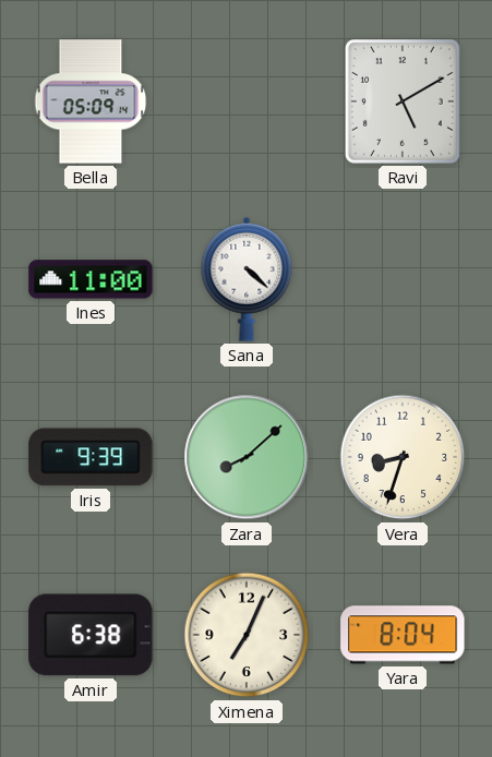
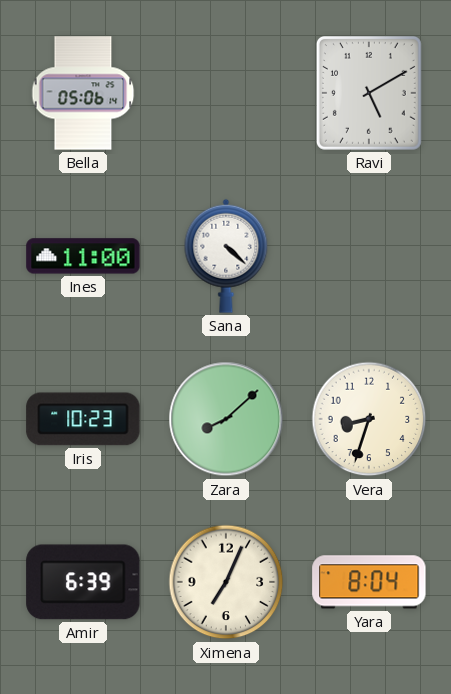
Bella: 05:09 -> 05:06
Iris: 9:39 -> 10:23
Amir: 6:38 -> 6:39
